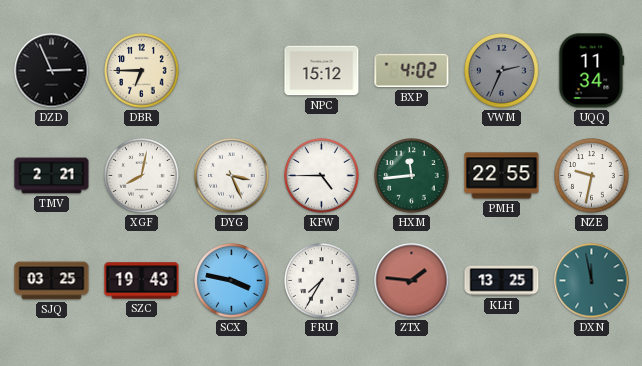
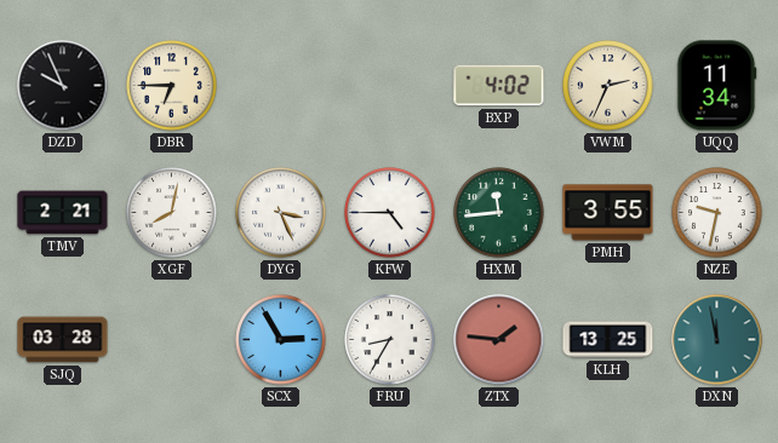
DZD: 2:56 -> 9:56
NPC: 15:12 -> none
VWM dial: grey -> cream
PMH: 22:55 -> 3:55
SJQ: 03:25 -> 03:28
SZC: 19:43 -> none
SCX: 3:47 -> 2:55
FRU: 7:35 -> 8:35
